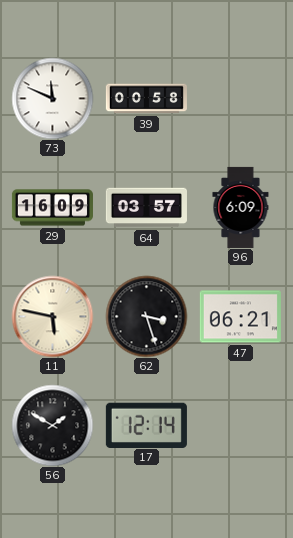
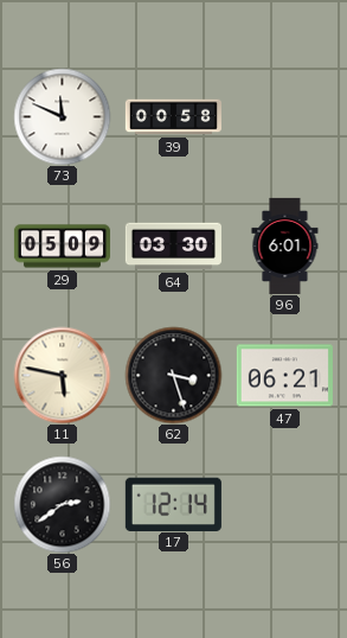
29: 16:09 -> 05:09
64: 03:57 -> 03:30
96: 6:09 -> 6:01
56: 1:50 -> 2:39
